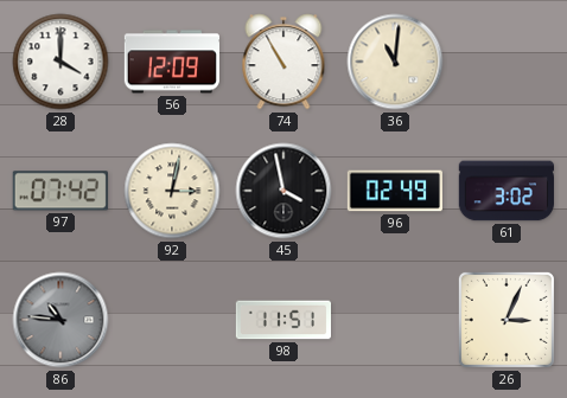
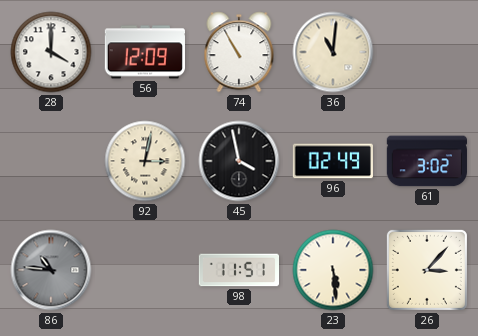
97: 07:42 -> none
23: none -> 5:29
26: 3:04 -> 3:07
